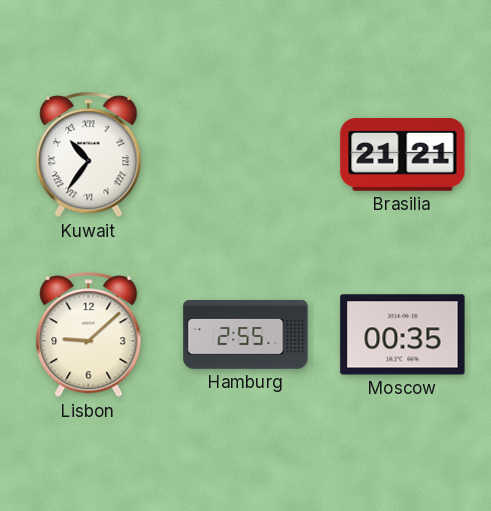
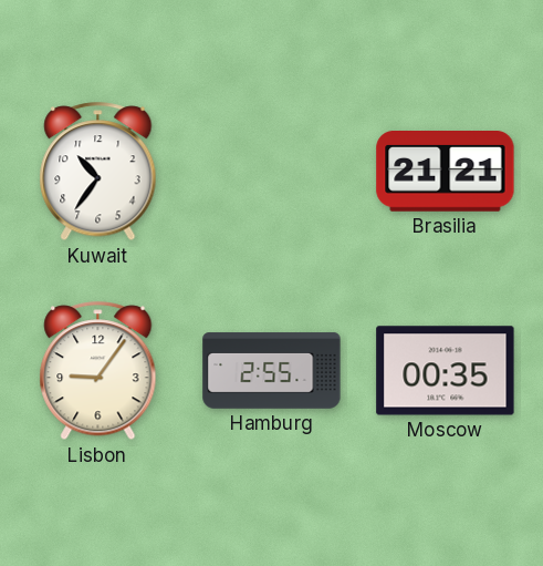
Kuwait numerals: Roman -> Arabic
Lisbon: 9:08 -> 9:06
